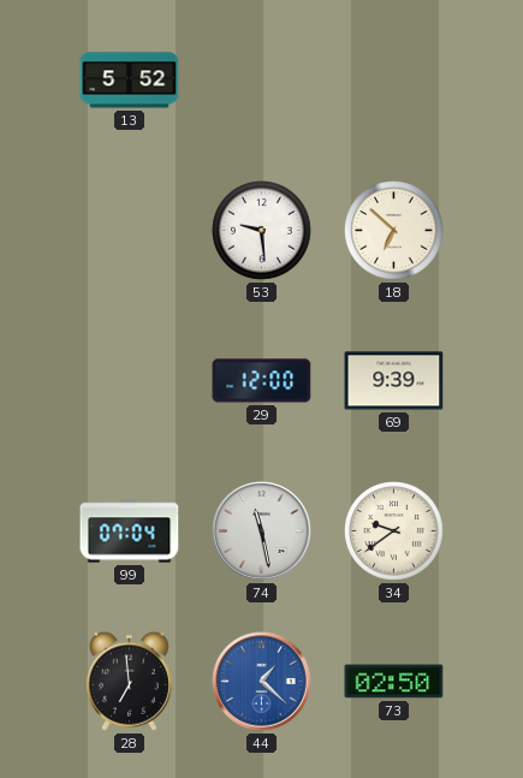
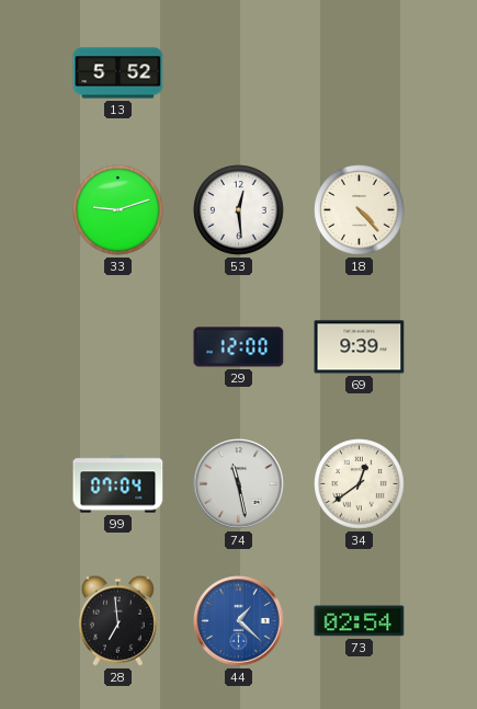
33: none -> 9:12
53: 9:29 -> 12:29
18: 6:52 -> 4:23
34: 9:39 -> 12:39
73: 02:50 -> 02:54
